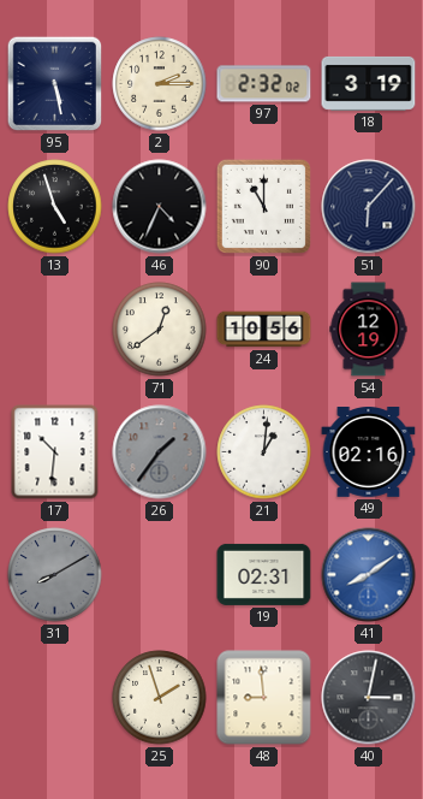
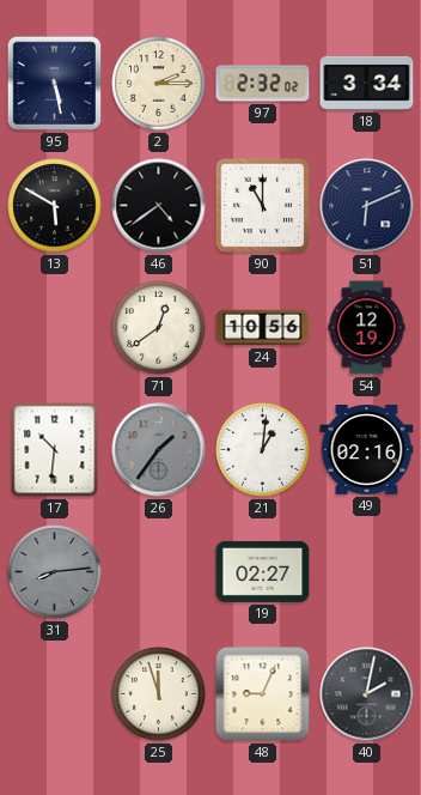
18: 3:19 -> 3:34
13: 4:57 -> 5:50
46: 4:34 -> 4:39
51: 6:07 -> 6:11
31: 8:10 -> 8:14
19: 02:31 -> 02:27
41: 8:09 -> none
25: 1:57 -> 11:57
48: 8:59 -> 9:04
40: 3:02 -> 2:02
